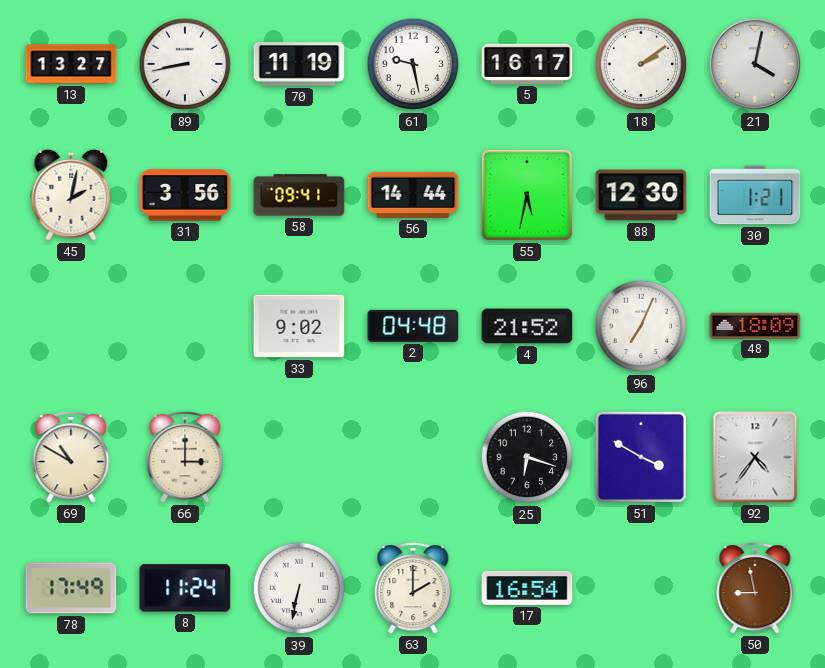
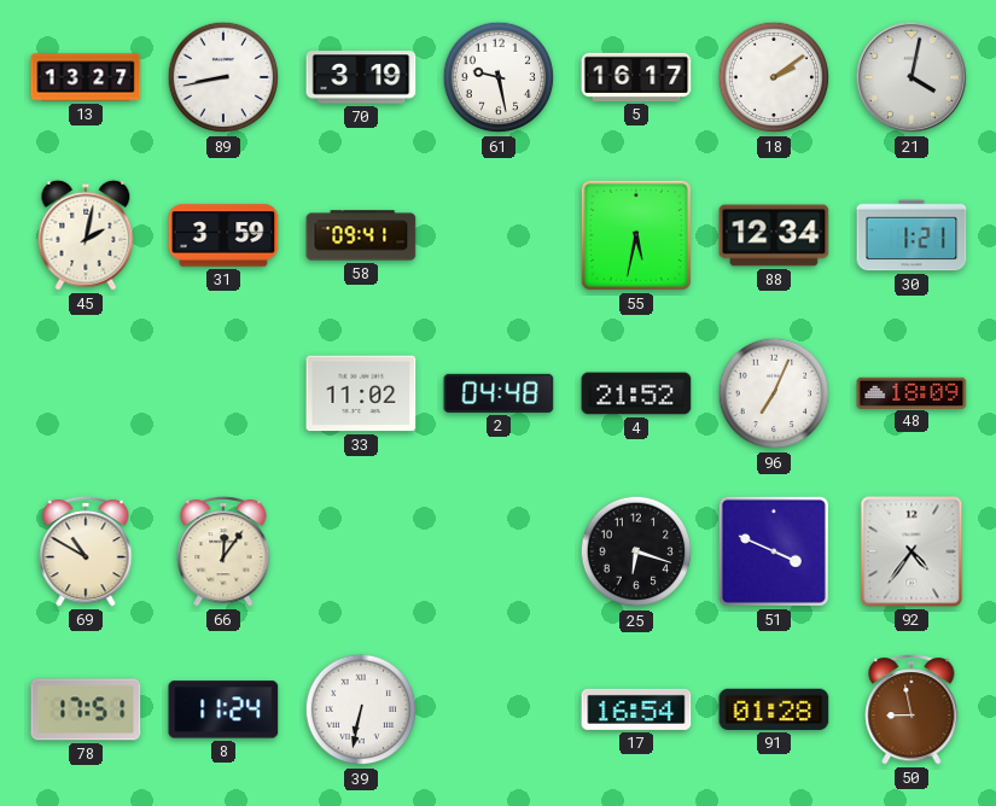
70: 11:19 -> 3:19
31: 3:56 -> 3:59
56: 14:44 -> none
88: 12:30 -> 12:34
33: 9:02 -> 11:02
66: 3:00 -> 12:06
51: 3:50 -> 3:49
78: 17:49 -> 17:51
63: 2:00 -> none
91: none -> 01:28
